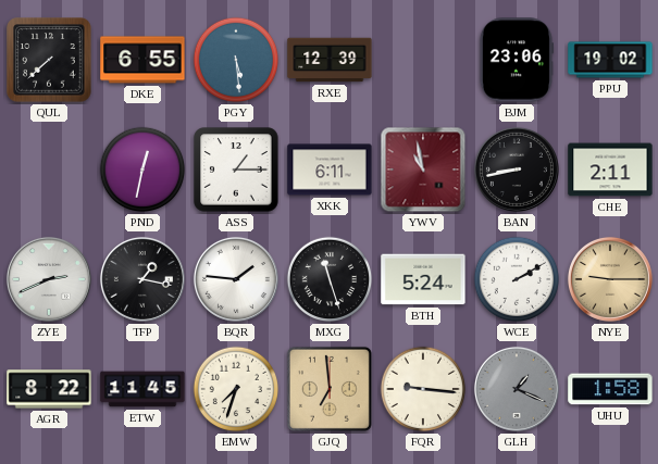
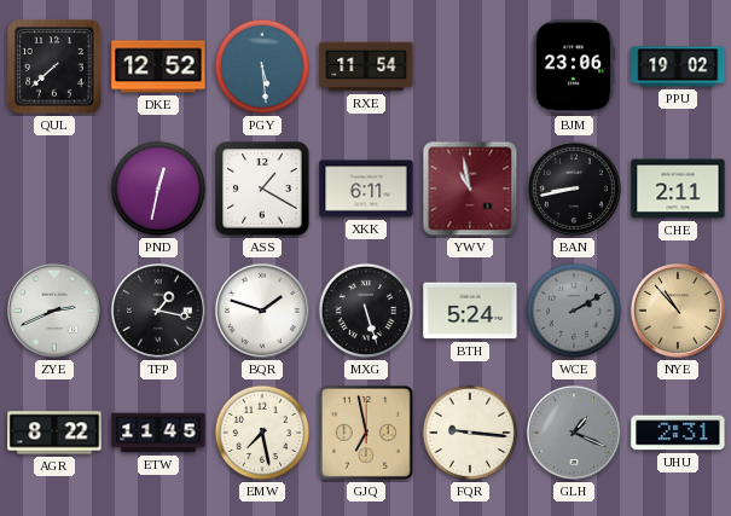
DKE: 6:55 -> 12:52
RXE: 12:39 -> 11:54
ASS: 1:15 -> 1:20
BQR: 1:46 -> 1:48
MXG: 11:27 -> 5:27
WCE dial: white -> grey
NYE: 9:15 -> 10:53
EMW: 7:33 -> 7:28
GJQ: 6:59 -> 6:58
UHU: 1:58 -> 2:31
